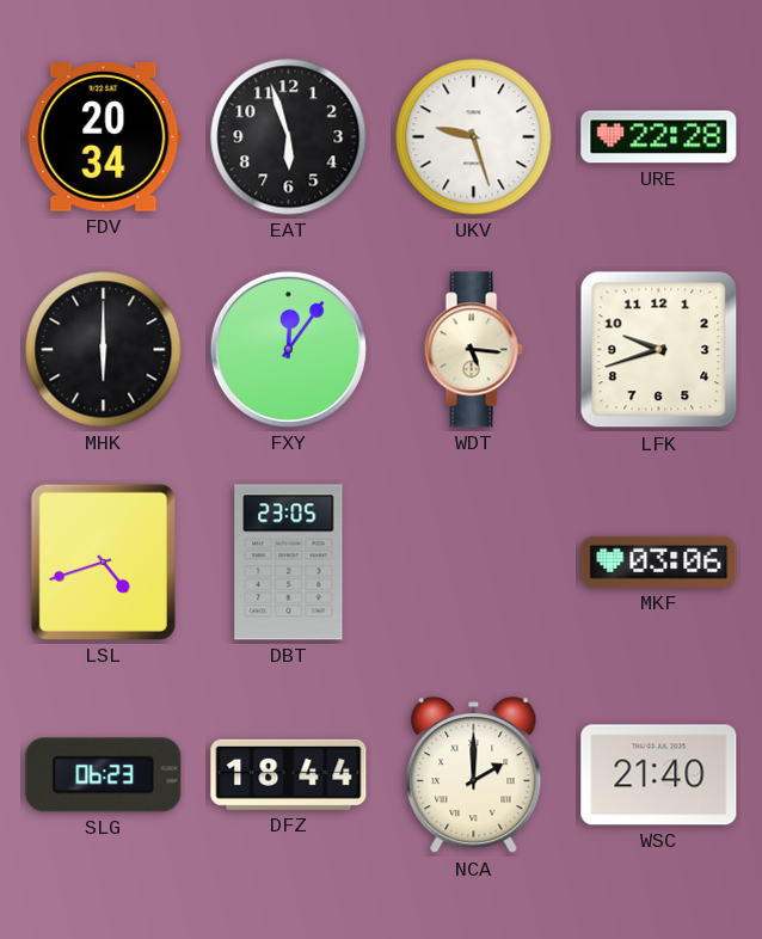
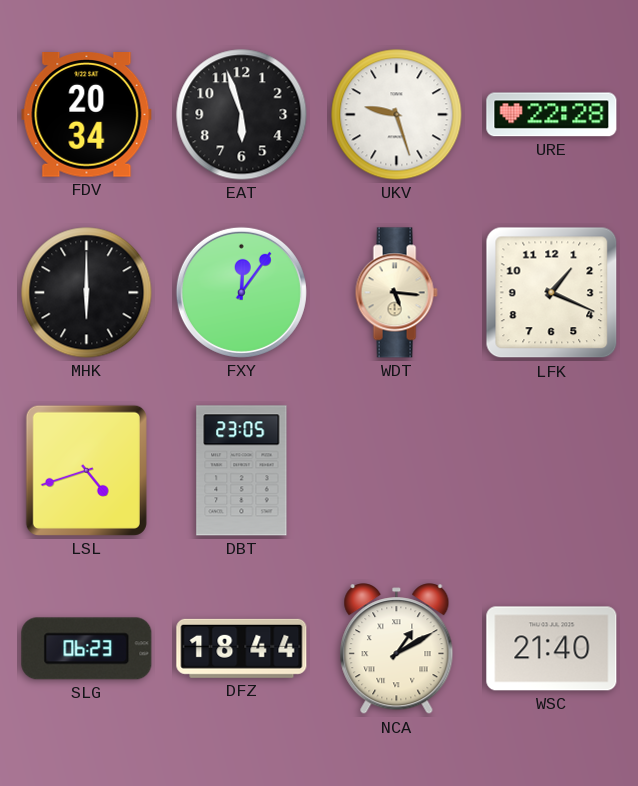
LFK: 9:42 -> 1:19
MKF: 03:06 -> none
NCA: 2:00 -> 1:10
